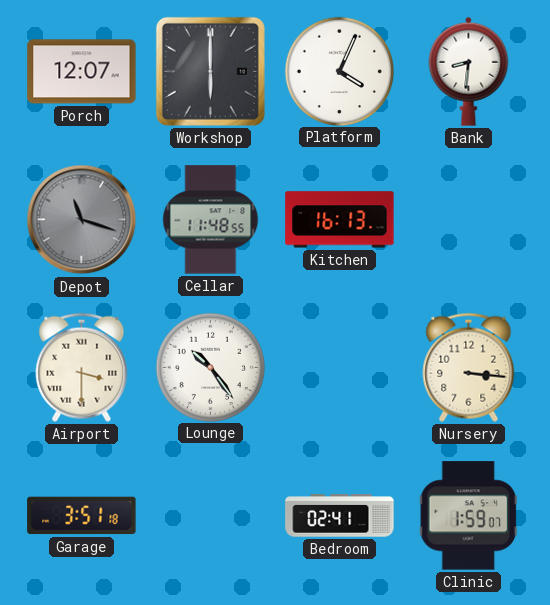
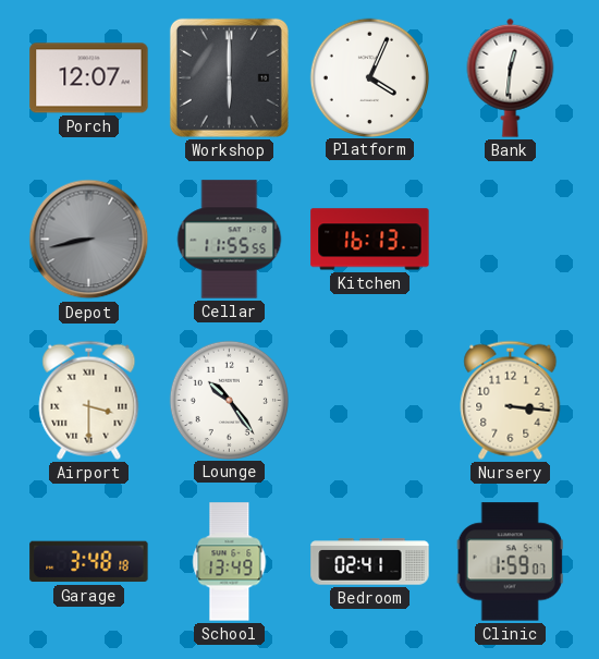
Bank: 8:31 -> 12:31
Depot: 11:18 -> 8:43
Cellar: 11:48 -> 11:55
Garage: 3:51 -> 3:48
School: none -> 13:49
